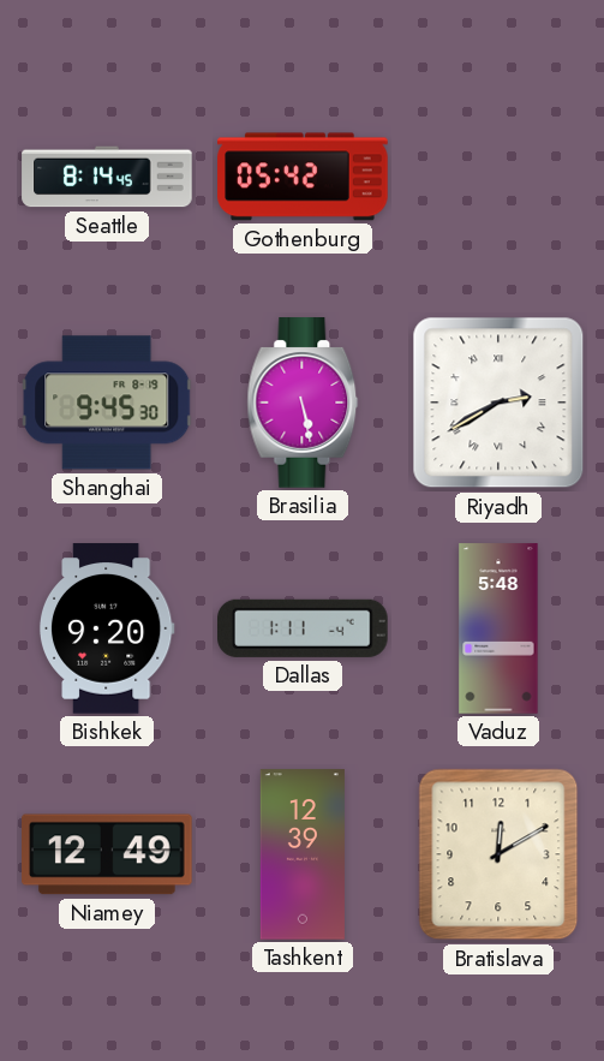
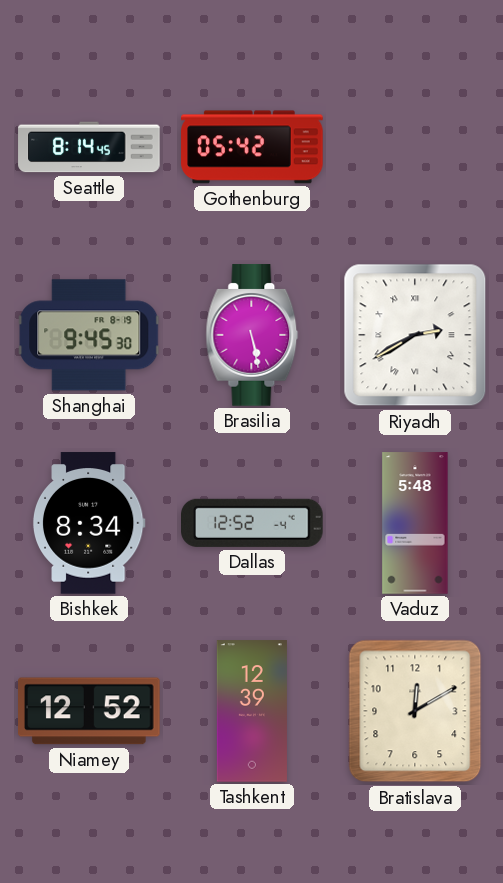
Bishkek: 9:20 -> 8:34
Dallas: 1:11 -> 12:52
Niamey: 12:49 -> 12:52
